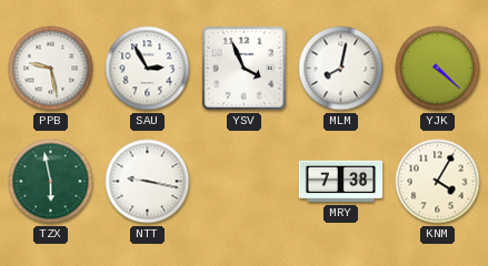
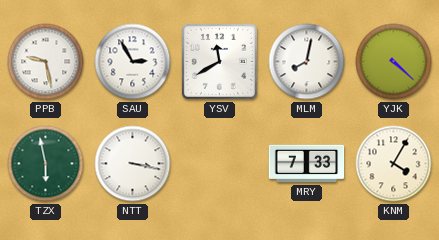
YSV: 3:56 -> 11:40
NTT: 9:17 -> 3:17
MRY: 7:38 -> 7:33
